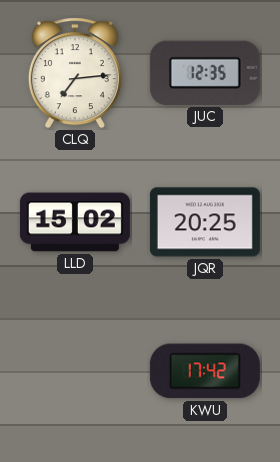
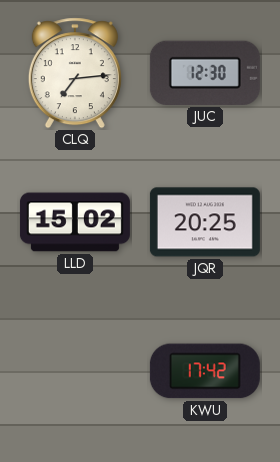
JUC: 12:35 -> 12:30
